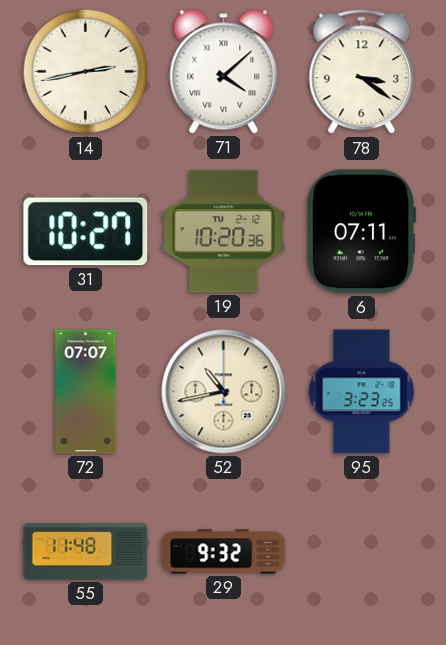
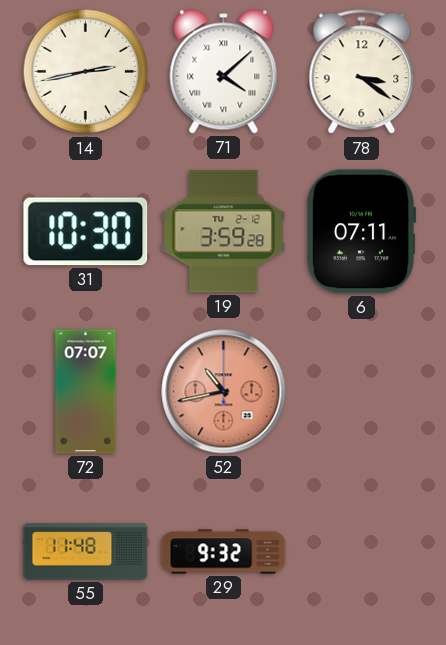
31: 10:27 -> 10:30
19: 10:20 -> 3:59
52 dial: cream -> salmon
95: 3:23 -> none
